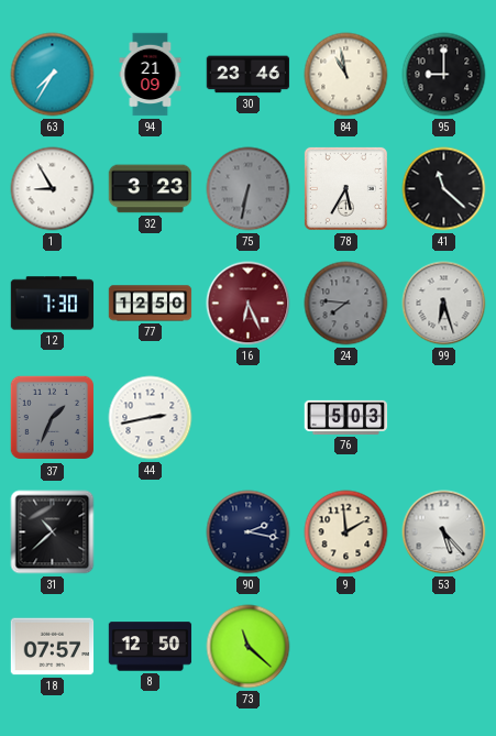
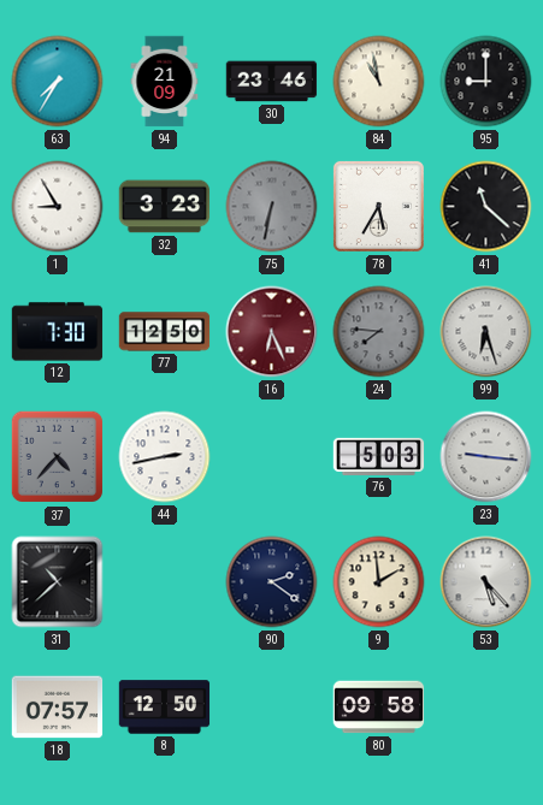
37: 1:34 -> 4:37
23: none -> 9:16
90: 2:17 -> 2:21
73: 11:22 -> none
80: none -> 09:58
